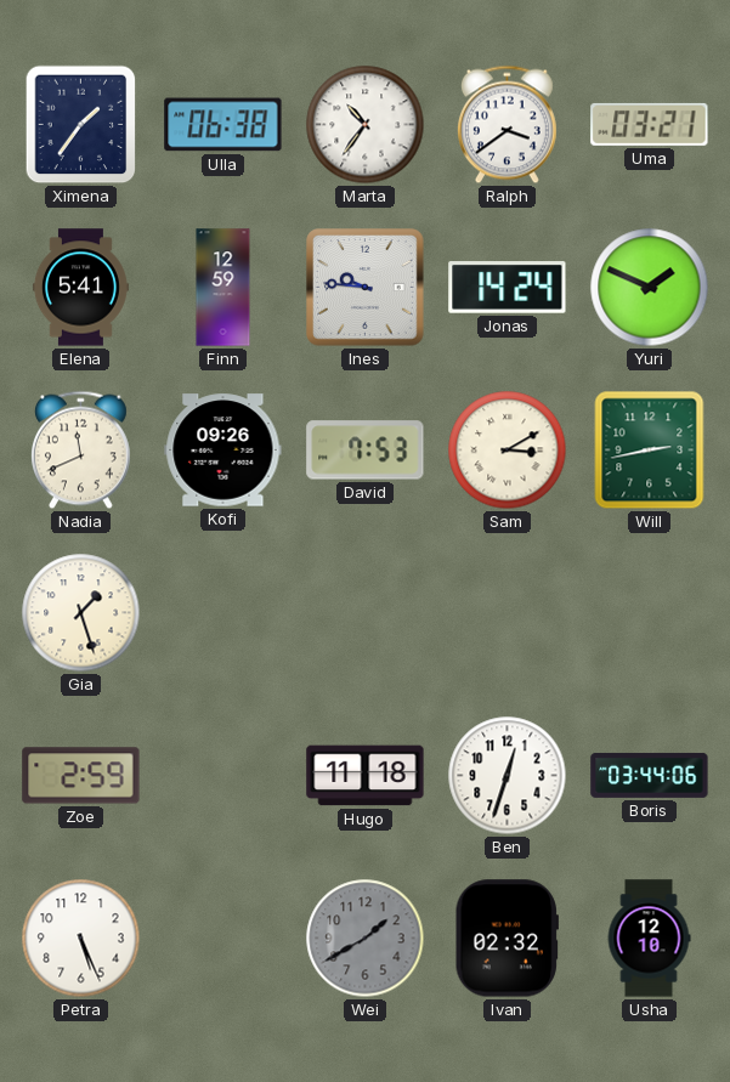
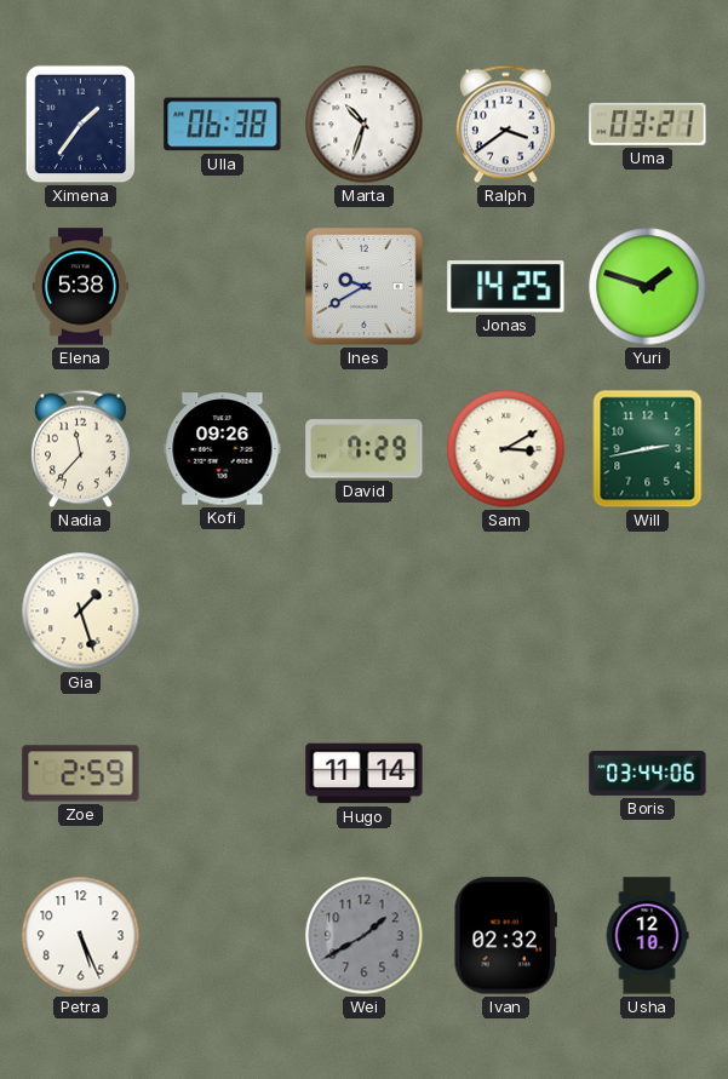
Marta: 10:36 -> 10:33
Elena: 5:41 -> 5:38
Finn: 12:59 -> none
Ines: 9:46 -> 9:40
Jonas: 14:24 -> 14:25
Yuri: 1:49 -> 1:48
Nadia: 11:41 -> 11:37
David: 7:53 -> 7:29
Hugo: 11:18 -> 11:14
Ben: 12:33 -> none
